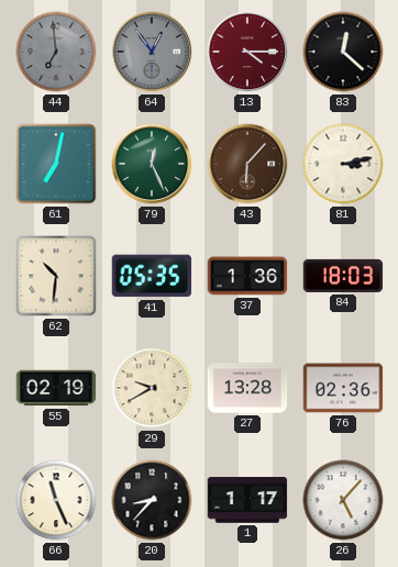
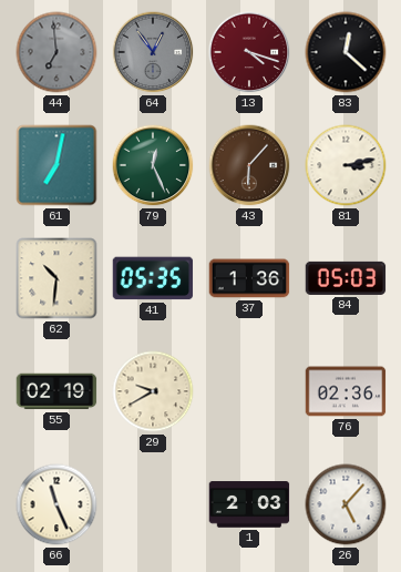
13: 4:15 -> 4:18
84: 18:03 -> 05:03
27: 13:28 -> none
20: 8:37 -> none
1: 1:17 -> 2:03
